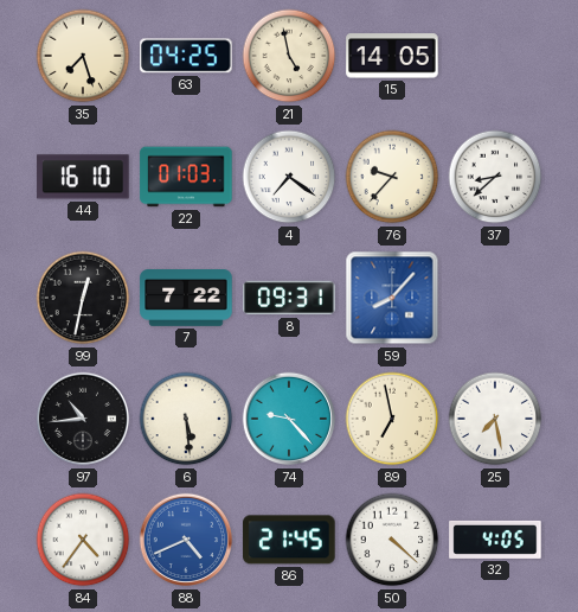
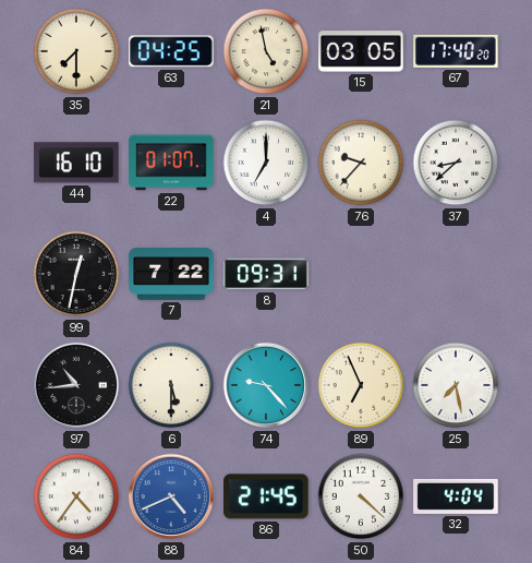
35: 7:27 -> 7:30
15: 14:05 -> 03:05
67: none -> 17:40
22: 01:03 -> 01:07
4: 7:21 -> 7:00
59: 8:07 -> none
6: 5:29 -> 5:30
89: 6:58 -> 6:56
32: 4:05 -> 4:04
